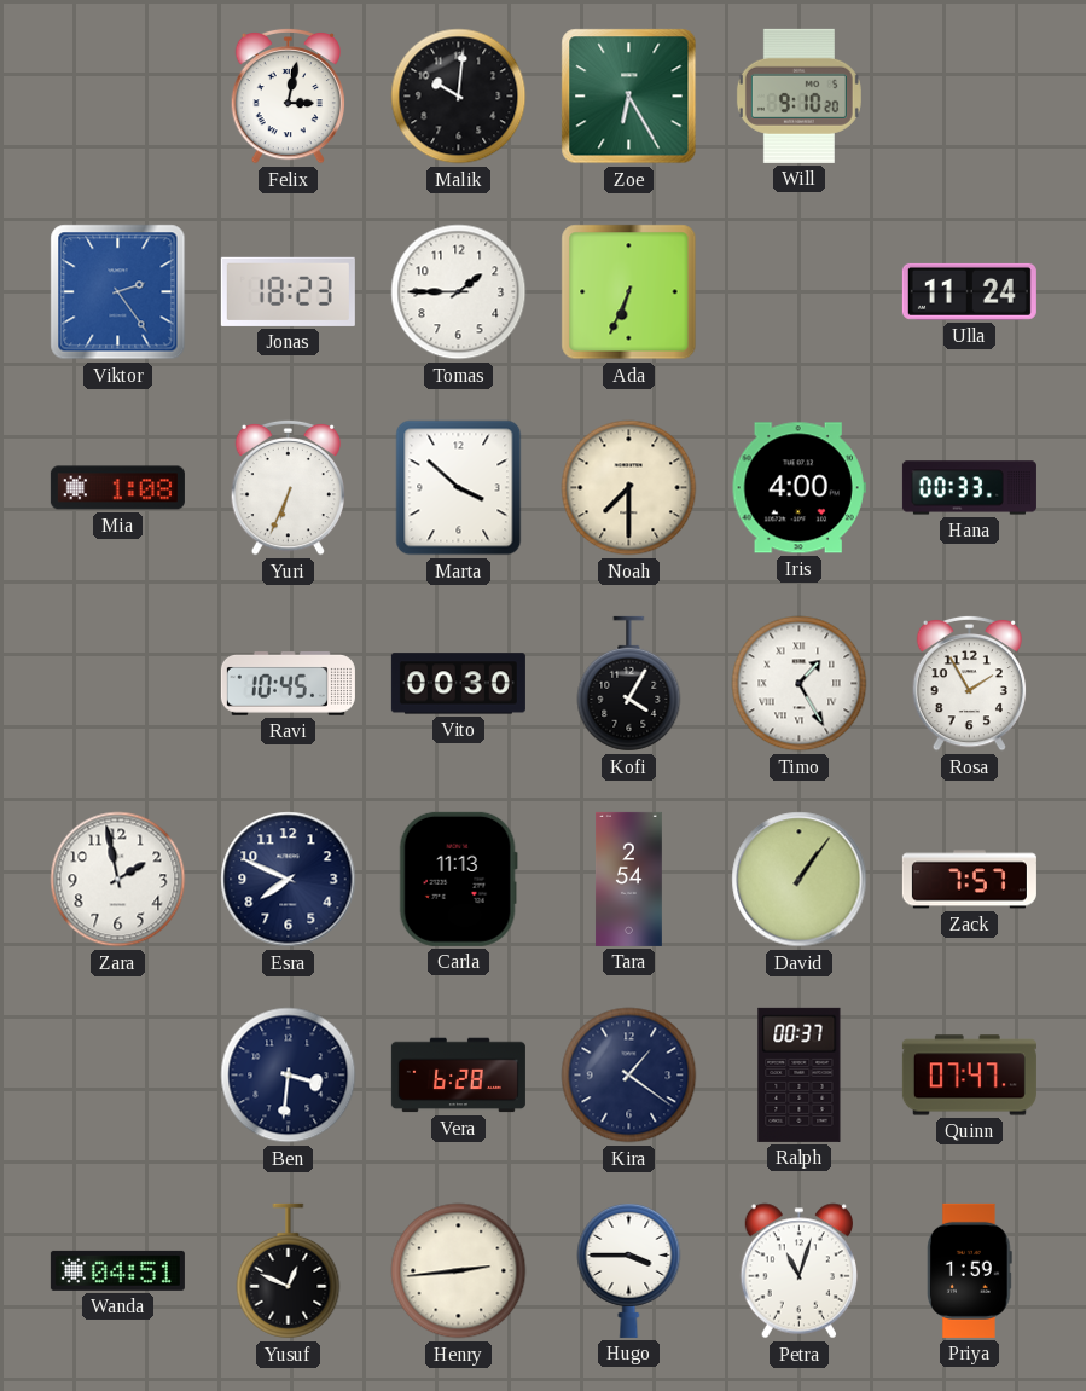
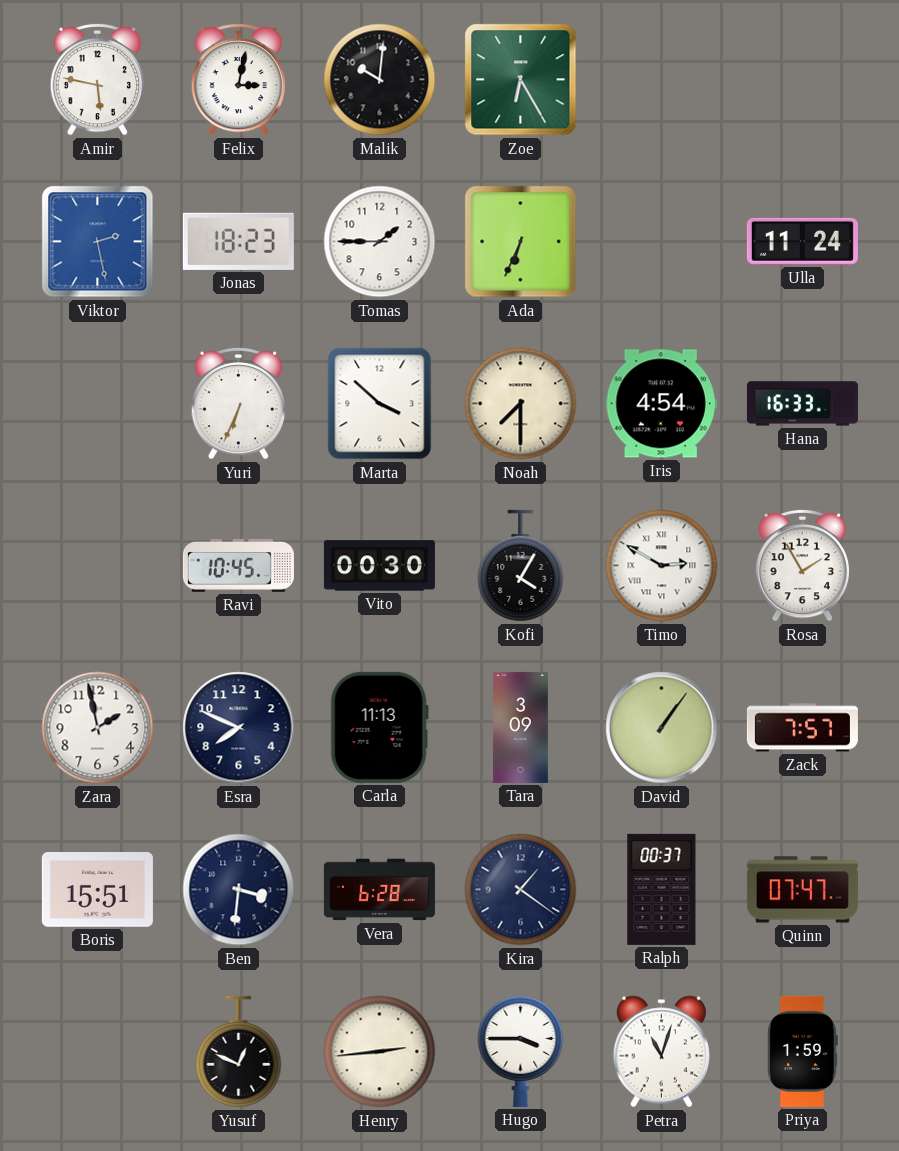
Amir: none -> 5:47
Will: 9:10 -> none
Viktor: 2:24 -> 2:28
Mia: 1:08 -> none
Iris: 4:00 -> 4:54
Hana: 00:33 -> 16:33
Timo: 1:25 -> 2:50
Tara: 2:54 -> 3:09
Boris: none -> 15:51
Wanda: 04:51 -> none
